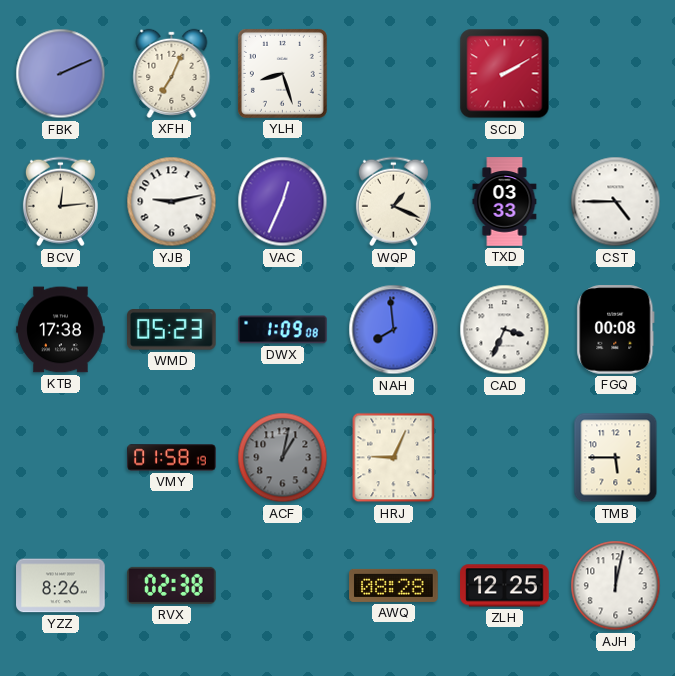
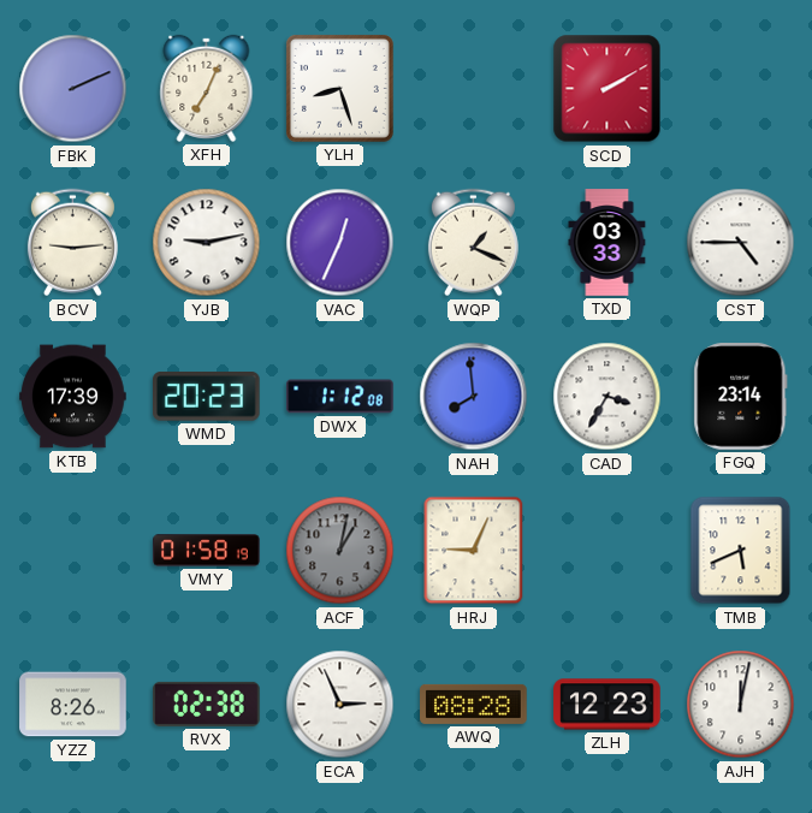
BCV: 12:14 -> 9:14
KTB: 17:38 -> 17:39
WMD: 05:23 -> 20:23
DWX: 1:09 -> 1:12
CAD: 3:34 -> 3:35
FGQ: 00:08 -> 23:14
TMB: 5:45 -> 5:41
ECA: none -> 2:56
ZLH: 12:25 -> 12:23
